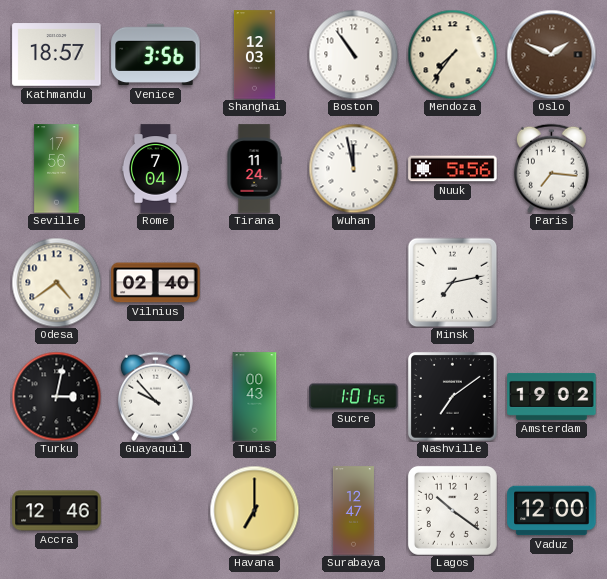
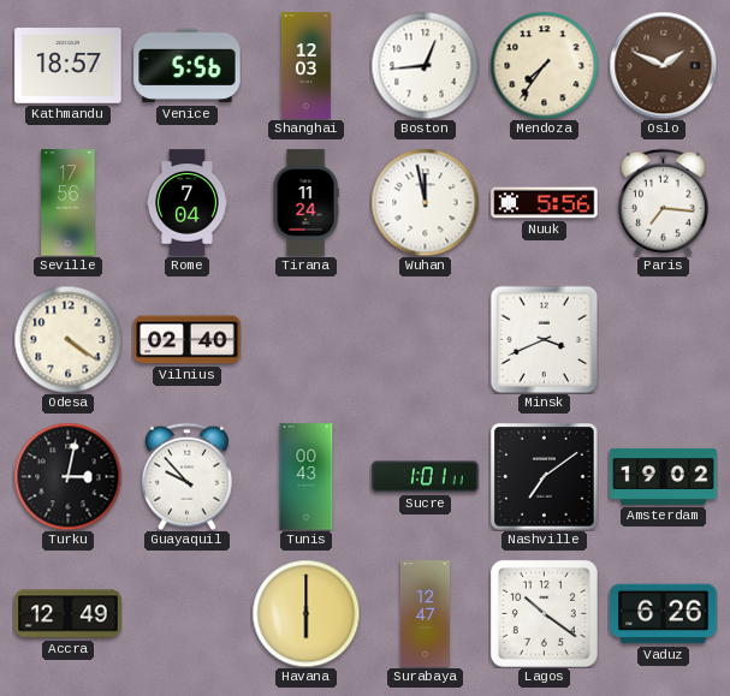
Venice: 3:56 -> 5:56
Boston: 10:54 -> 12:44
Odesa: 4:39 -> 4:21
Minsk: 7:13 -> 3:41
Sucre: 1:01:56 -> 1:01:11
Accra: 12:46 -> 12:49
Havana: 7:00 -> 6:00
Vaduz: 12:00 -> 6:26
